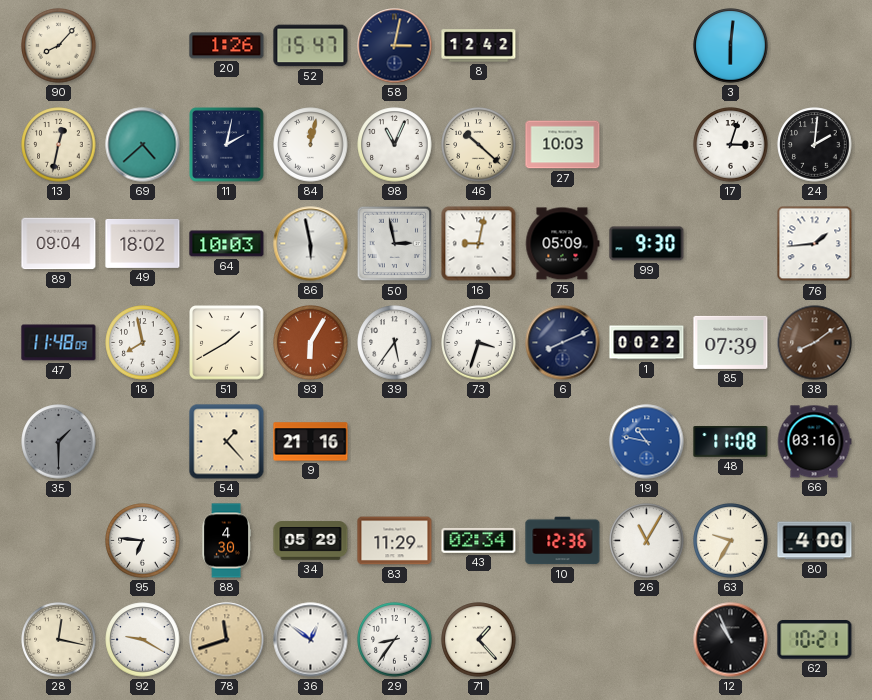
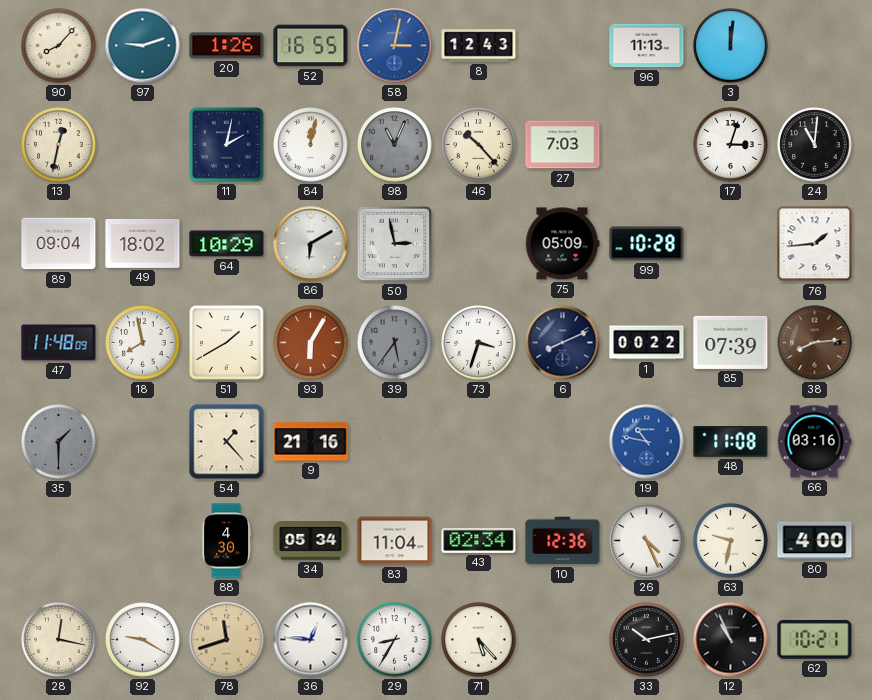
97: none -> 9:12
52: 15:47 -> 16:55
58 dial: navy -> blue
8: 12:42 -> 12:43
96: none -> 11:13
3: 6:01 -> 12:01
69: 4:38 -> none
98 dial: white -> grey
46: 10:22 -> 10:23
27: 10:03 -> 7:03
24: 2:01 -> 11:01
64: 10:03 -> 10:29
86: 5:58 -> 6:10
16: 9:02 -> none
99: 9:30 -> 10:28
39 dial: white -> grey
38: 8:09 -> 8:14
95: 6:46 -> none
34: 05:29 -> 05:34
83: 11:29 -> 11:04
26: 11:05 -> 4:26
63: 9:35 -> 9:32
36: 12:51 -> 12:46
29: 8:36 -> 8:35
71: 1:23 -> 5:23
33: none -> 10:13
